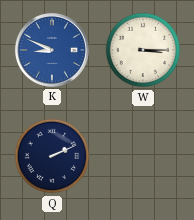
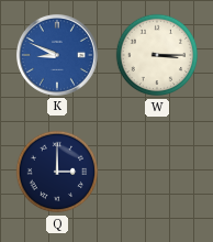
Q: 2:11 -> 3:00
